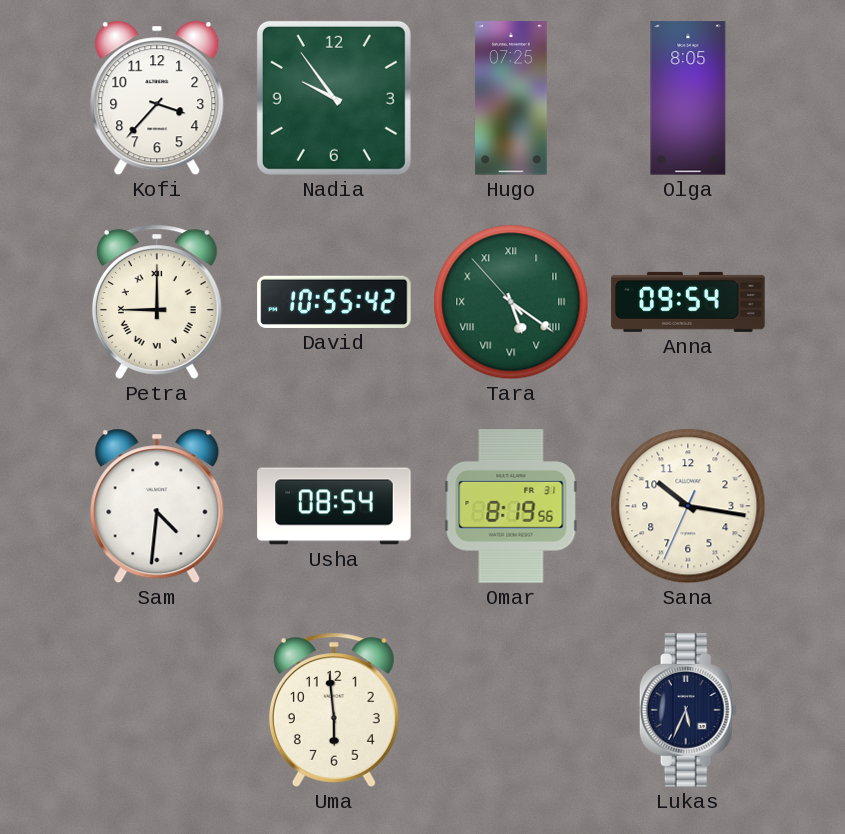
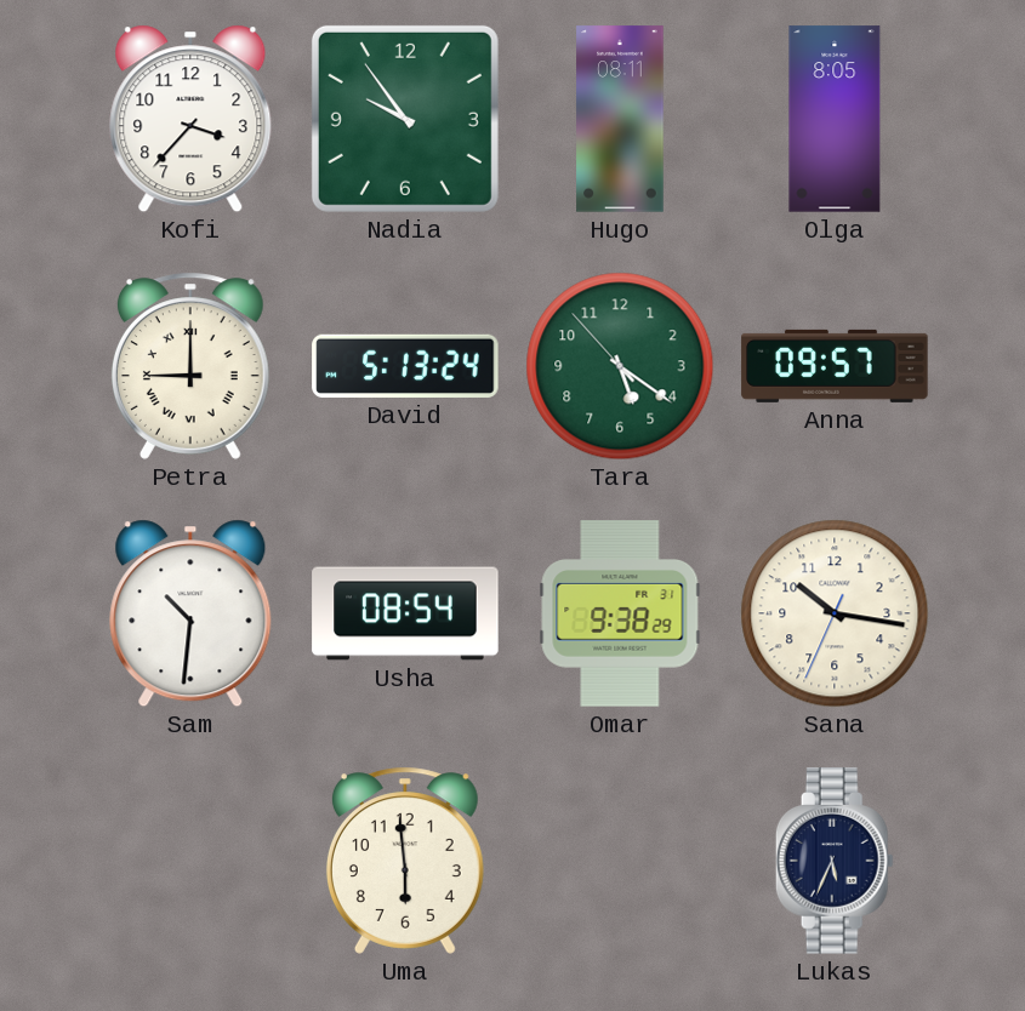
Hugo: 07:25 -> 08:11
David: 10:55 -> 5:13
Tara numerals: Roman -> Arabic
Anna: 09:54 -> 09:57
Sam: 4:31 -> 10:31
Omar: 8:19 -> 9:38
